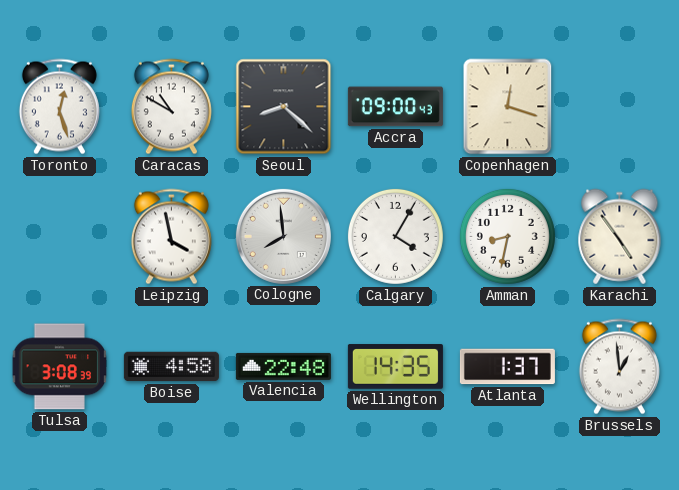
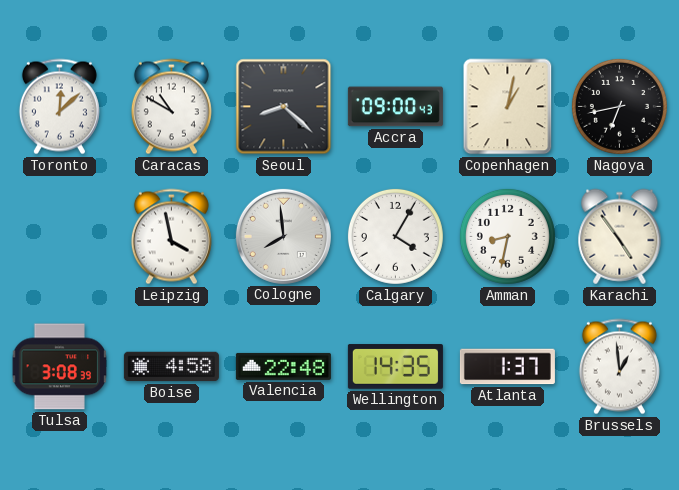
Toronto: 12:27 -> 12:08
Copenhagen: 12:18 -> 1:02
Nagoya: none -> 6:43
